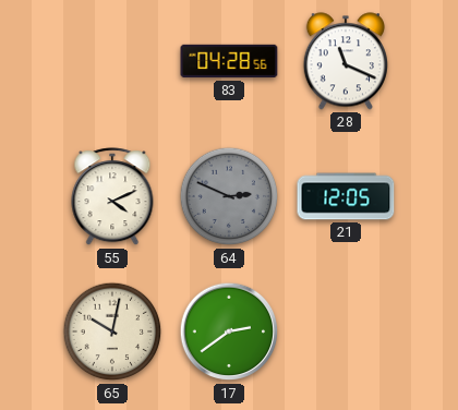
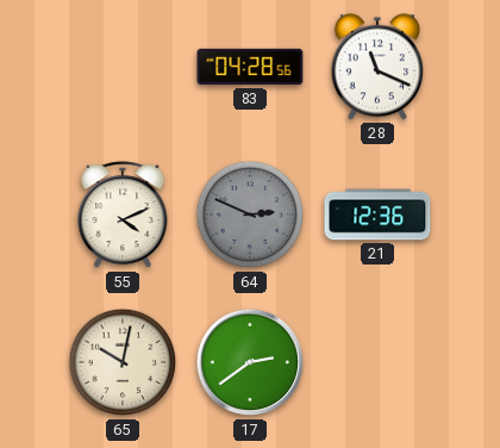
21: 12:05 -> 12:36
